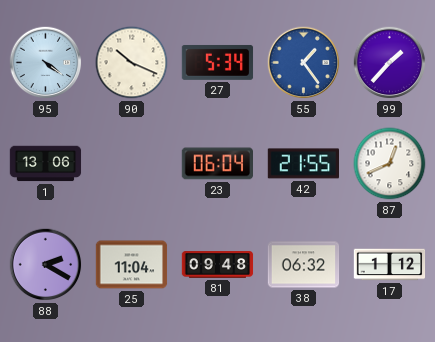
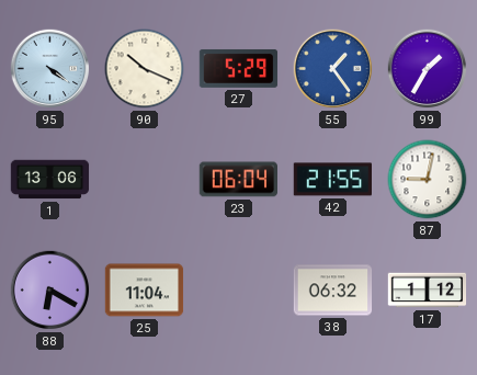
27: 5:34 -> 5:29
99: 1:37 -> 1:35
87: 12:41 -> 9:02
88: 2:20 -> 6:20
81: 09:48 -> none
